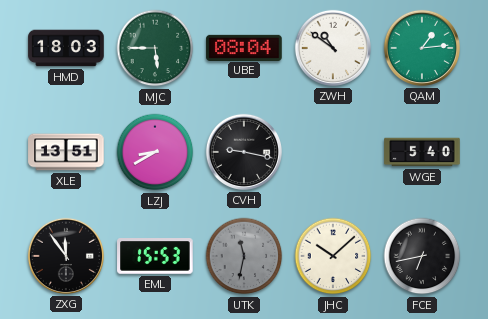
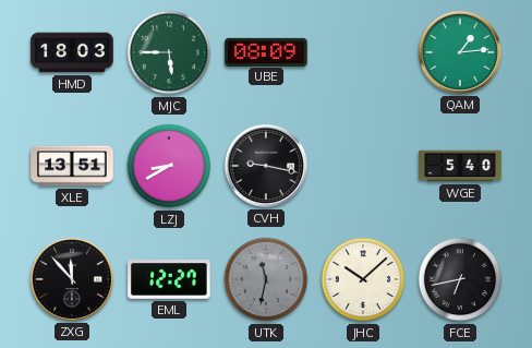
UBE: 08:04 -> 08:09
ZWH: 10:51 -> none
ZXG: 11:54 -> 11:53
EML: 15:53 -> 12:27
